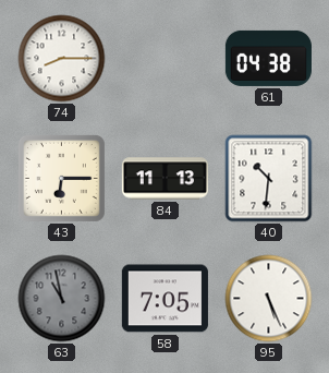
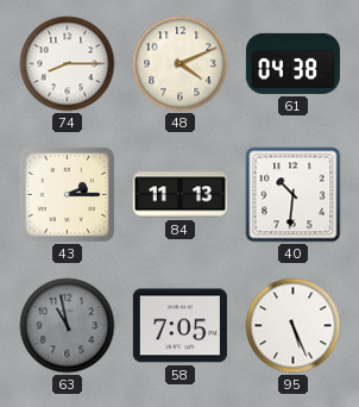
48: none -> 4:11
43: 6:15 -> 2:15
